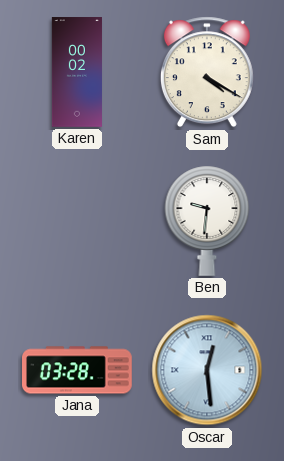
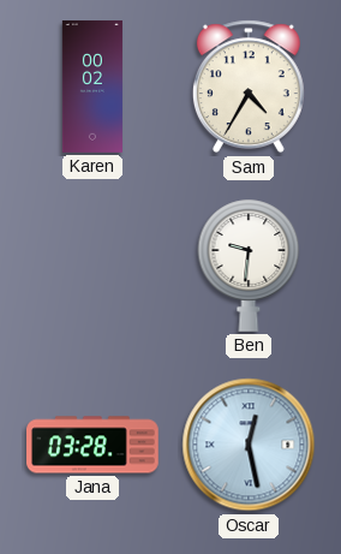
Sam: 4:20 -> 4:35
Oscar: 12:29 -> 12:28
